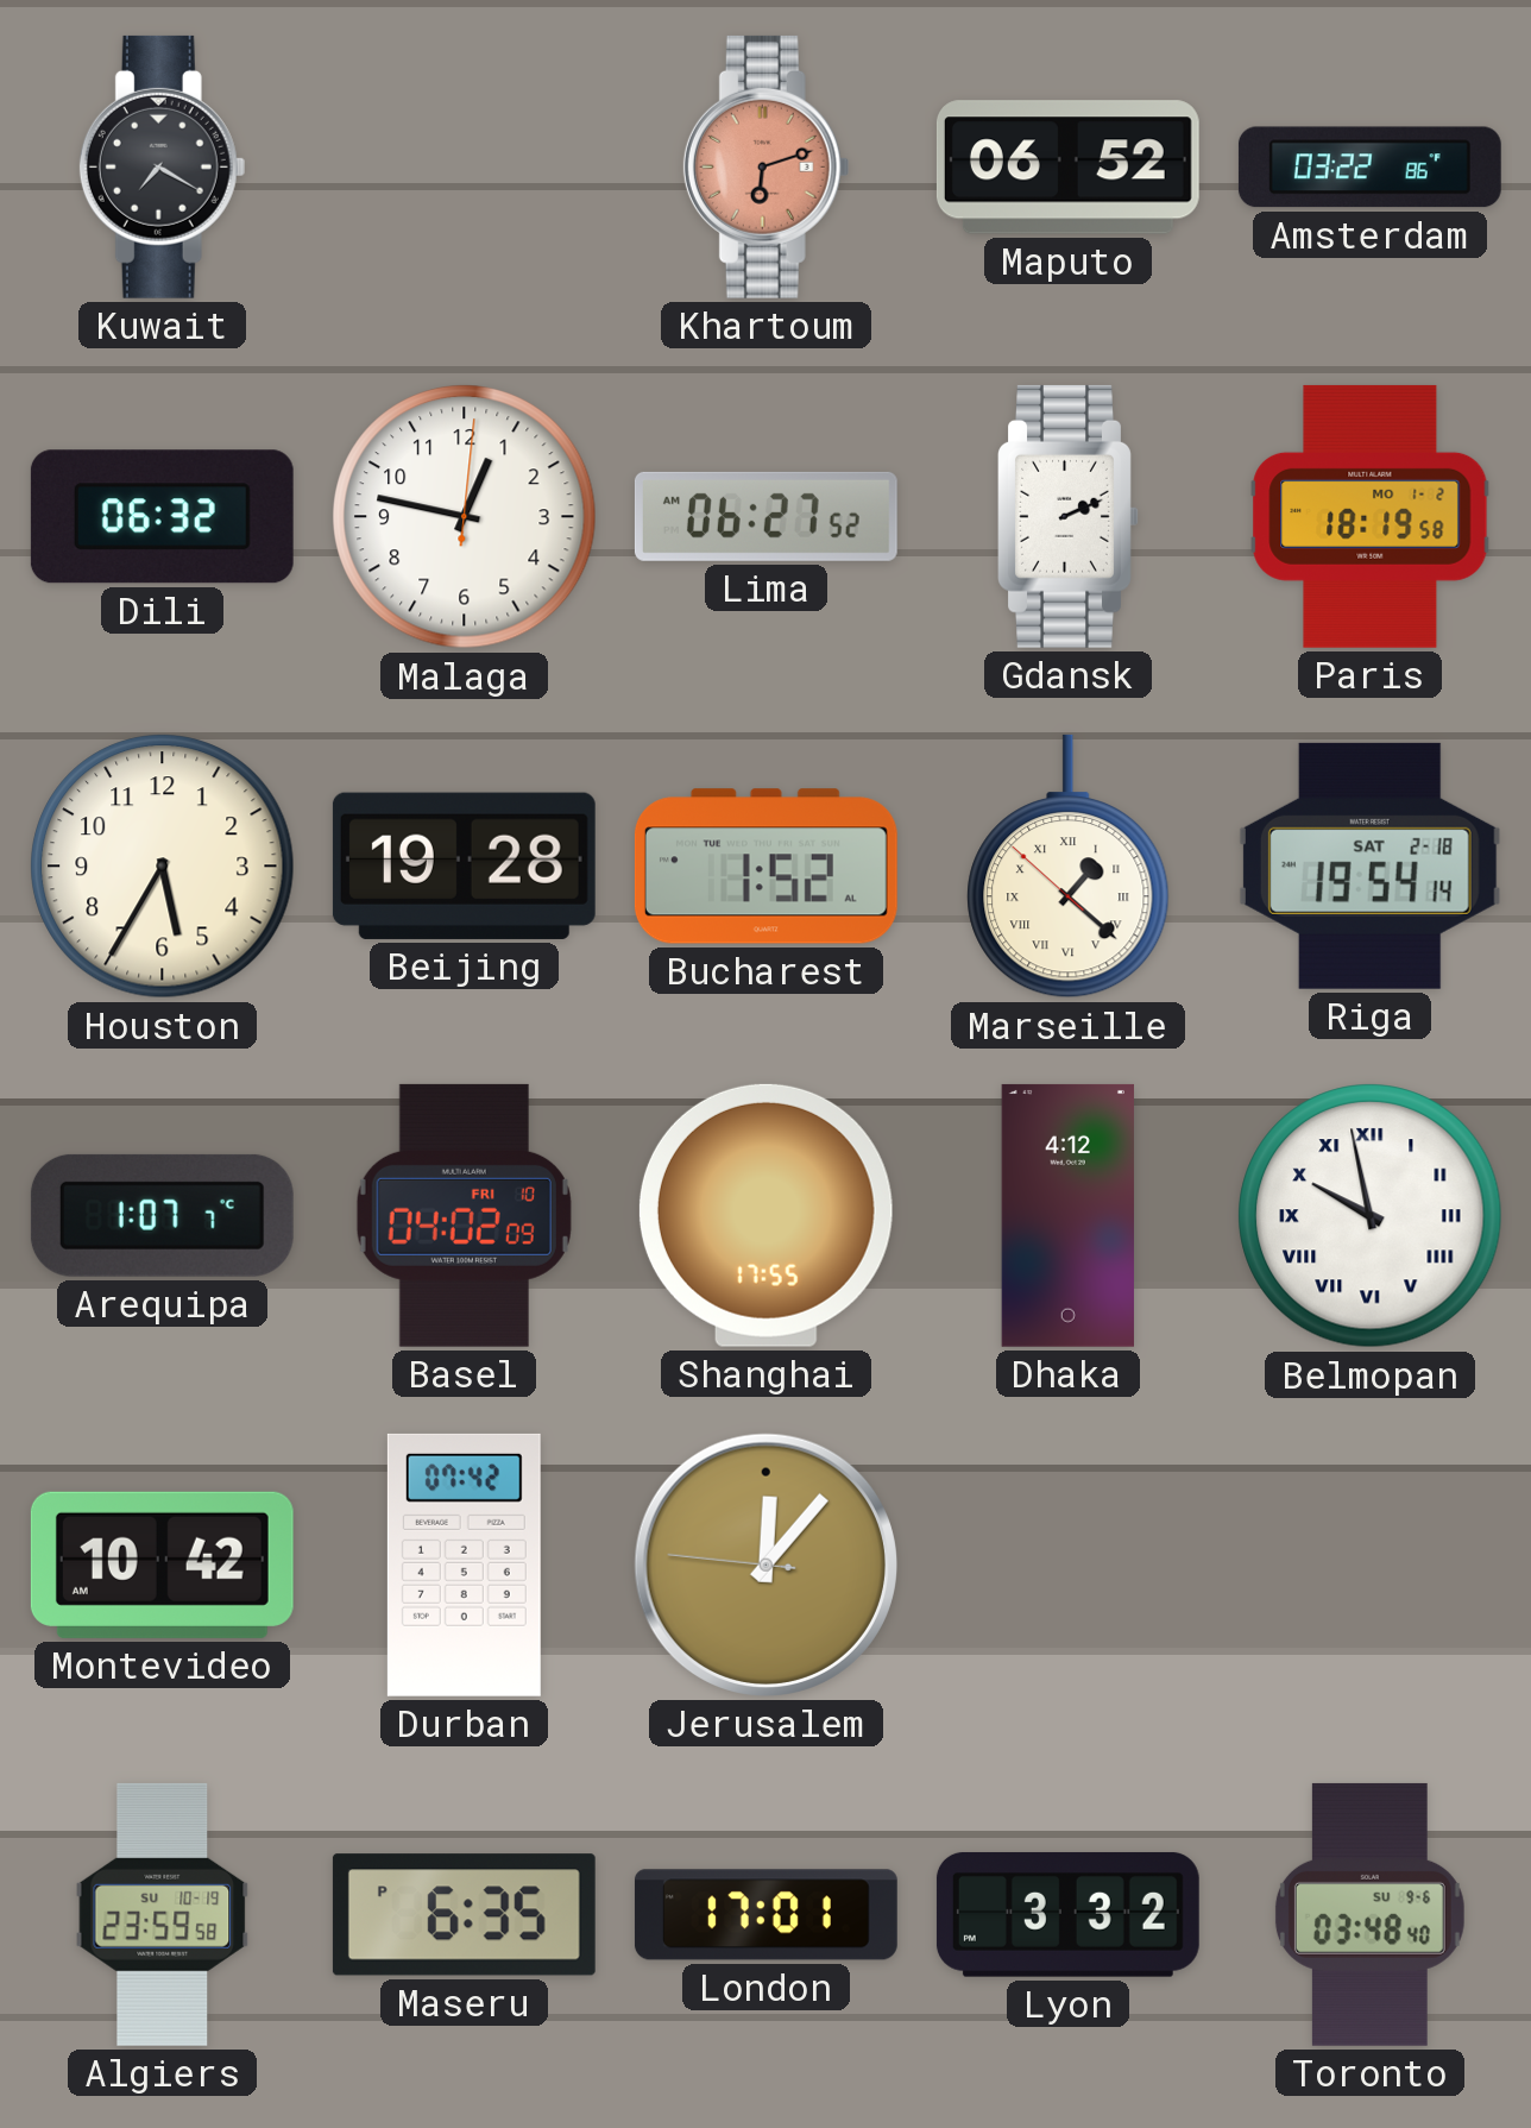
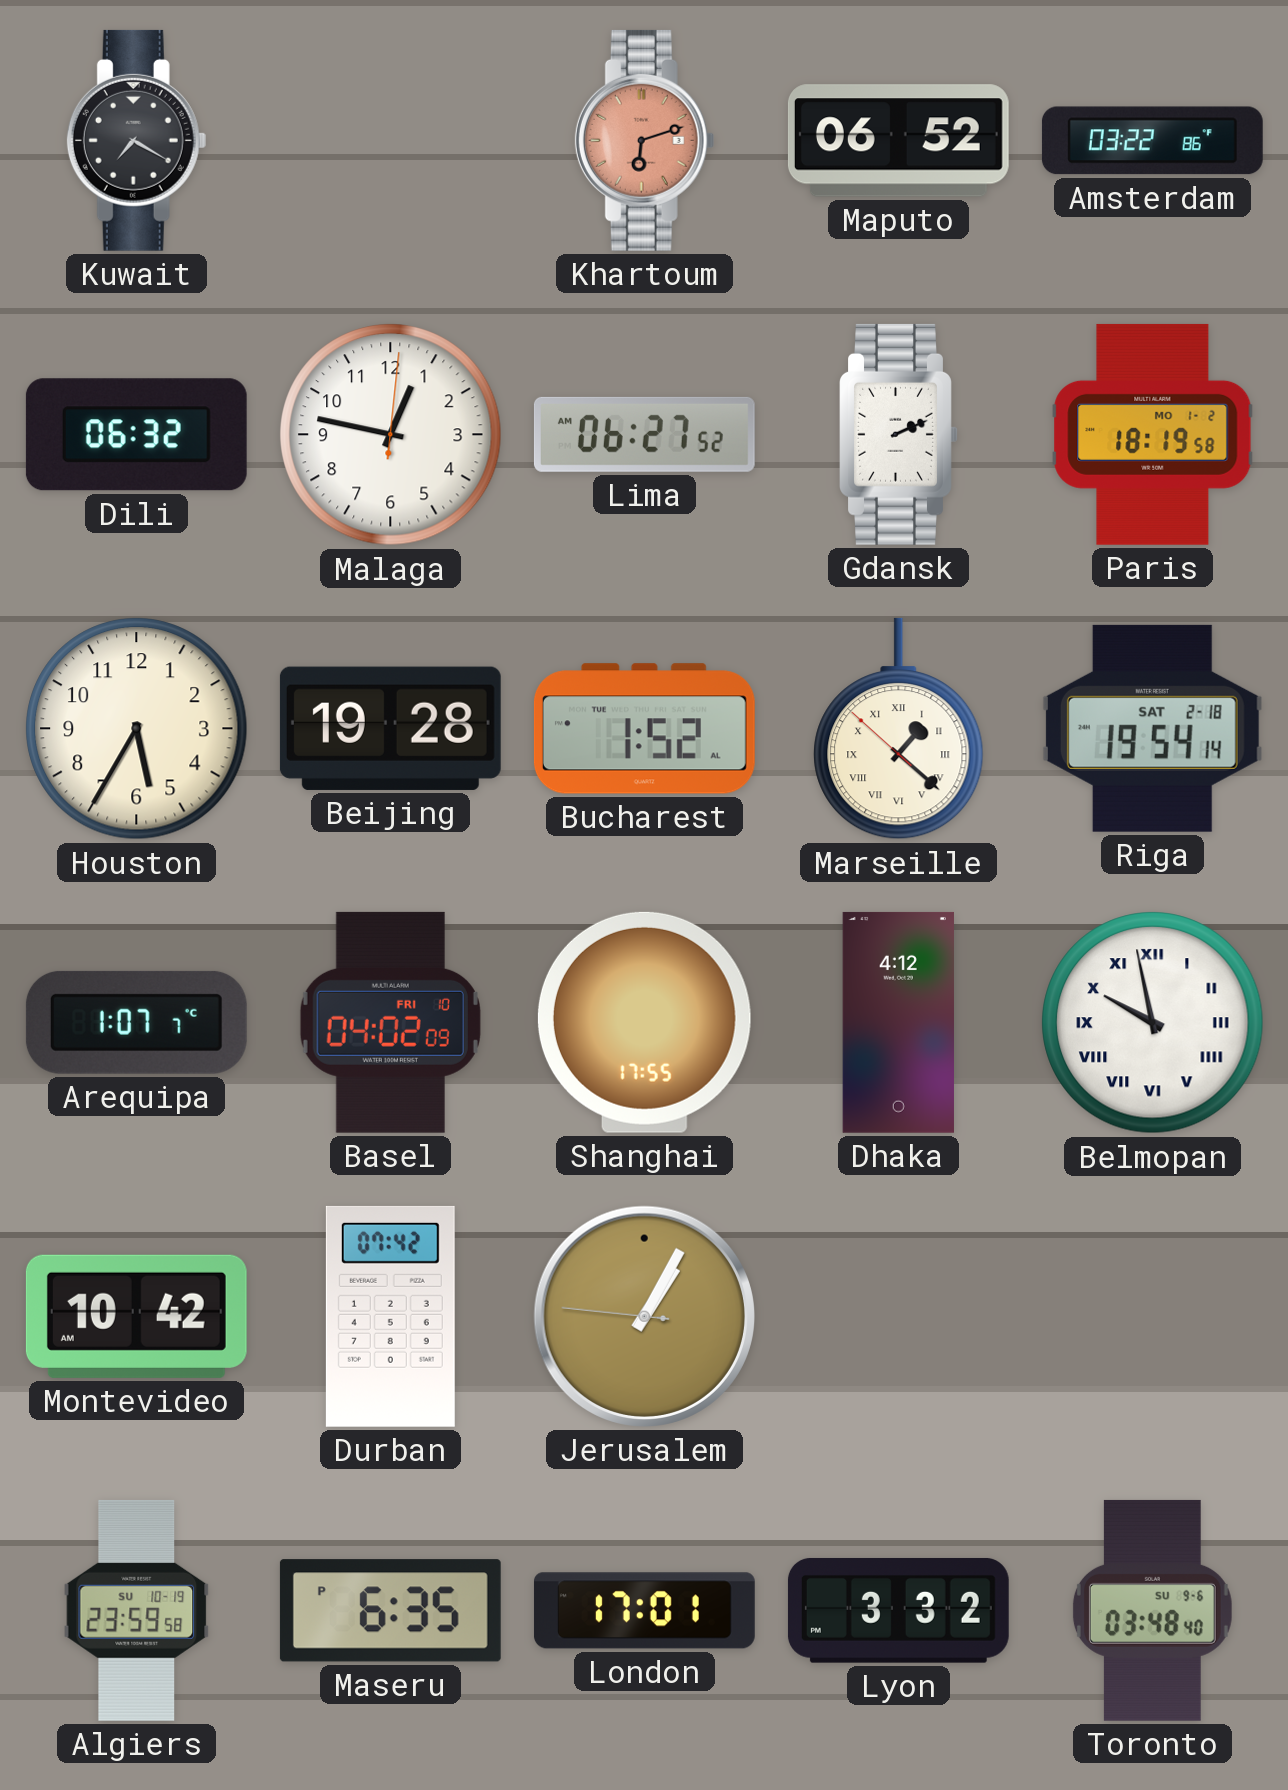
Jerusalem: 12:06 -> 1:04
